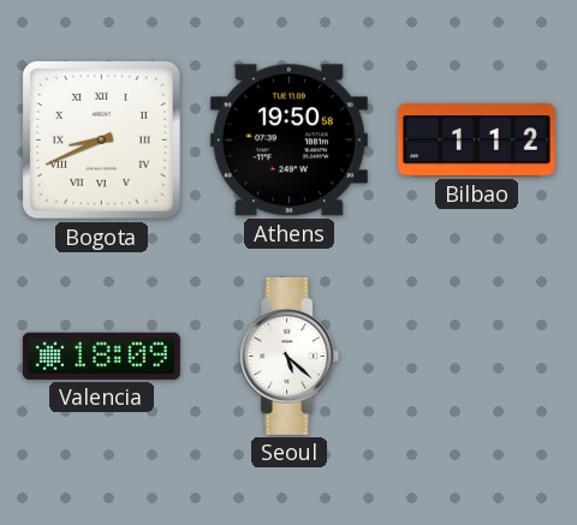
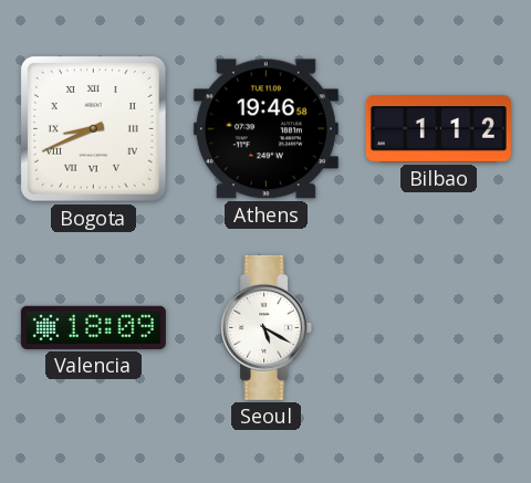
Athens: 19:50 -> 19:46
Seoul: 5:22 -> 5:20
